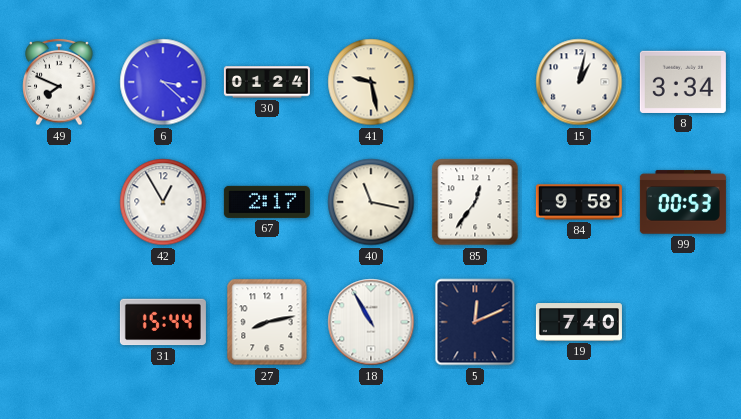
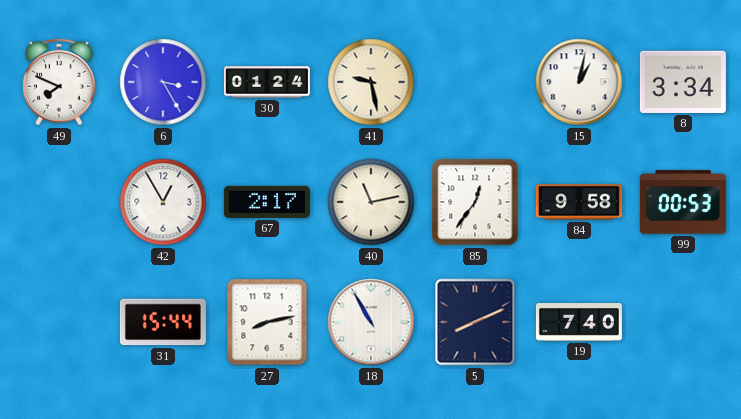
6: 3:22 -> 3:25
40: 11:17 -> 11:13
5: 12:11 -> 8:11
